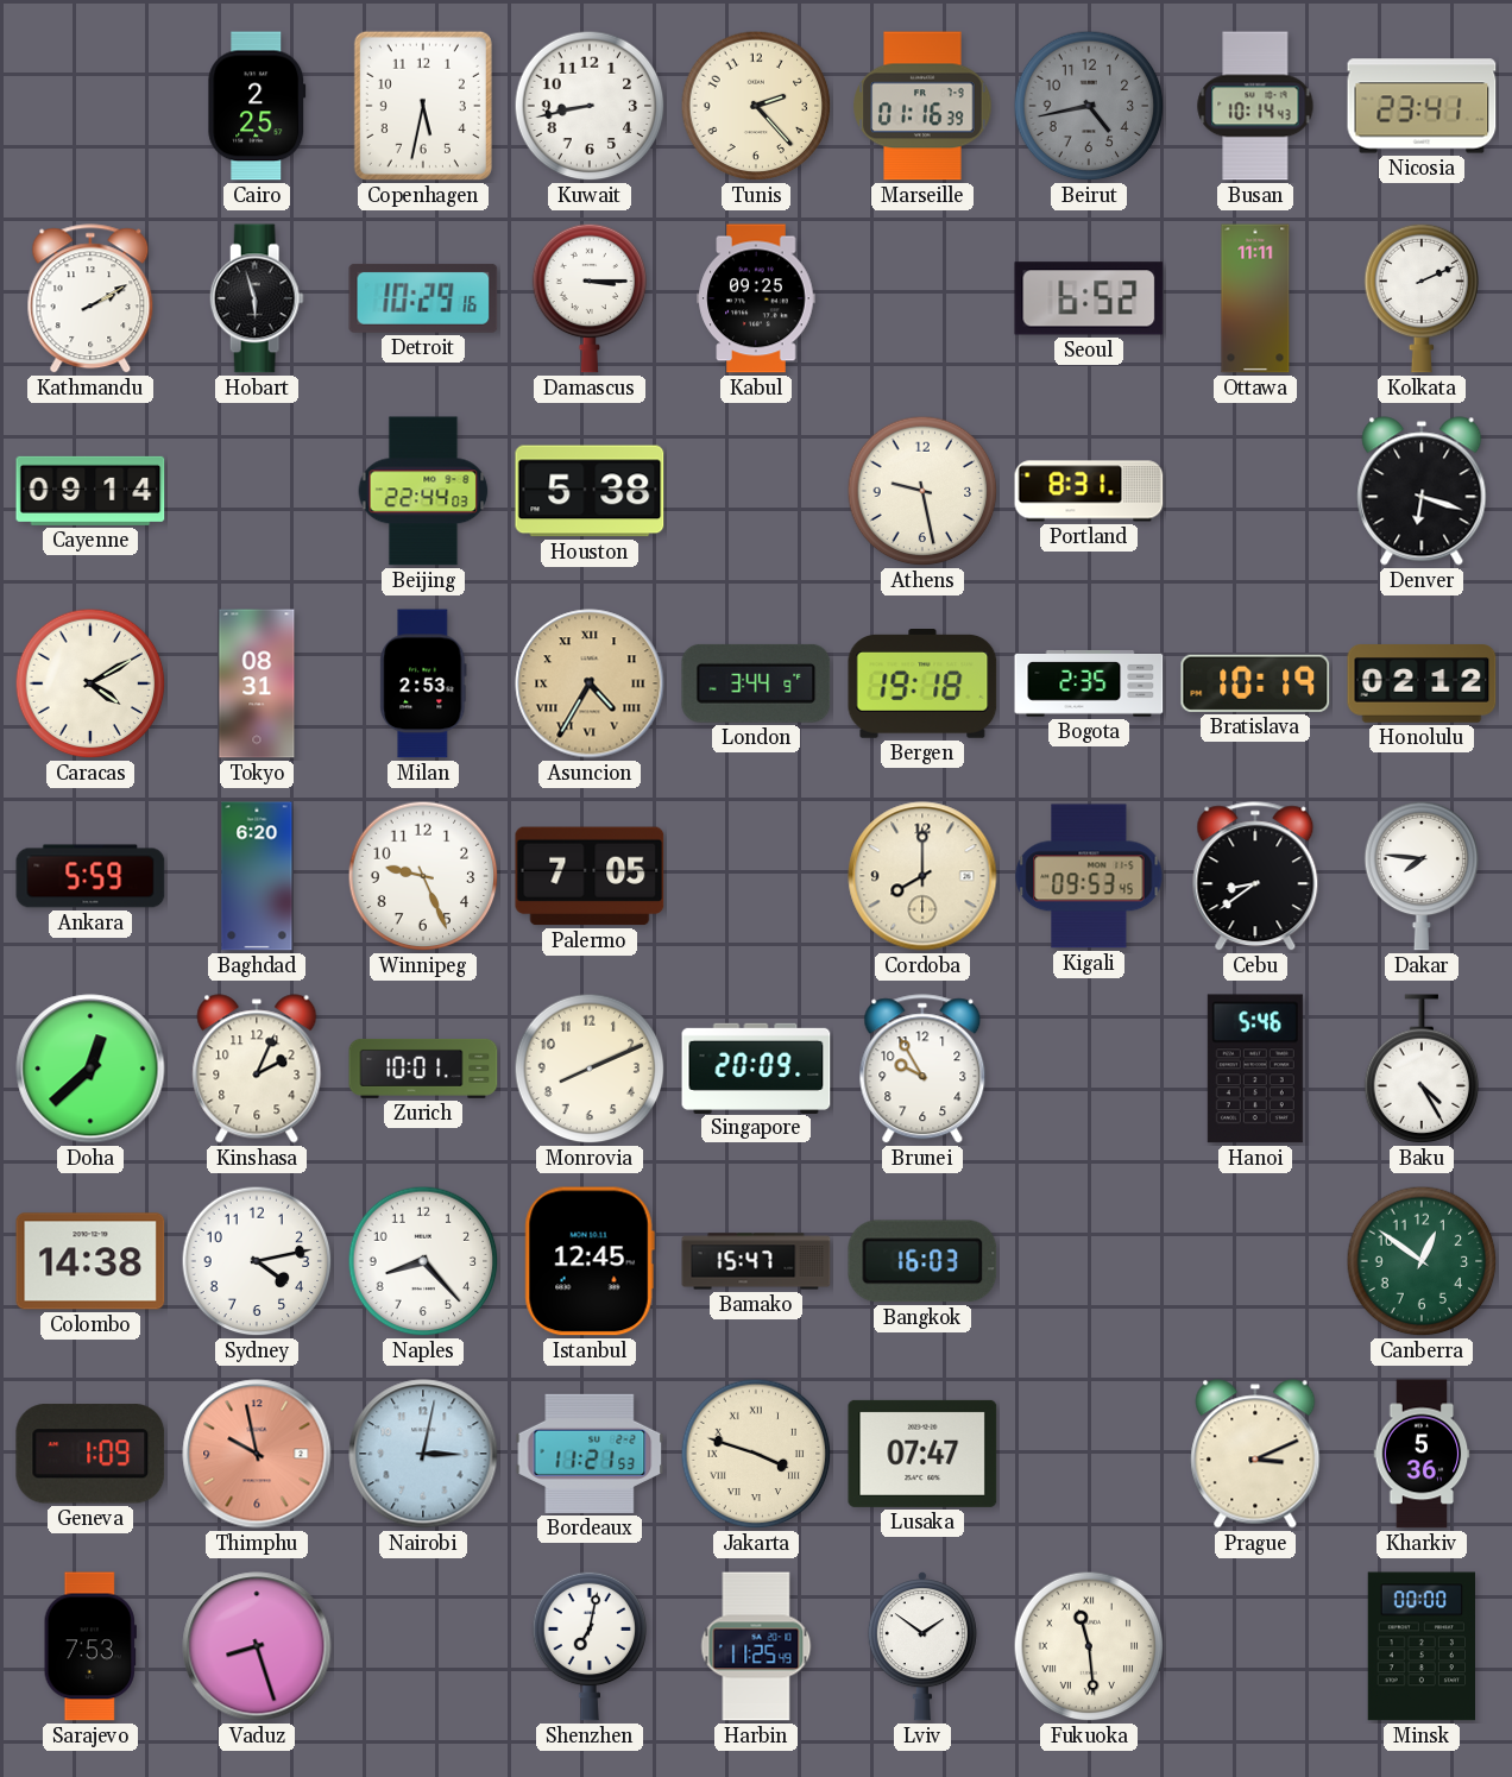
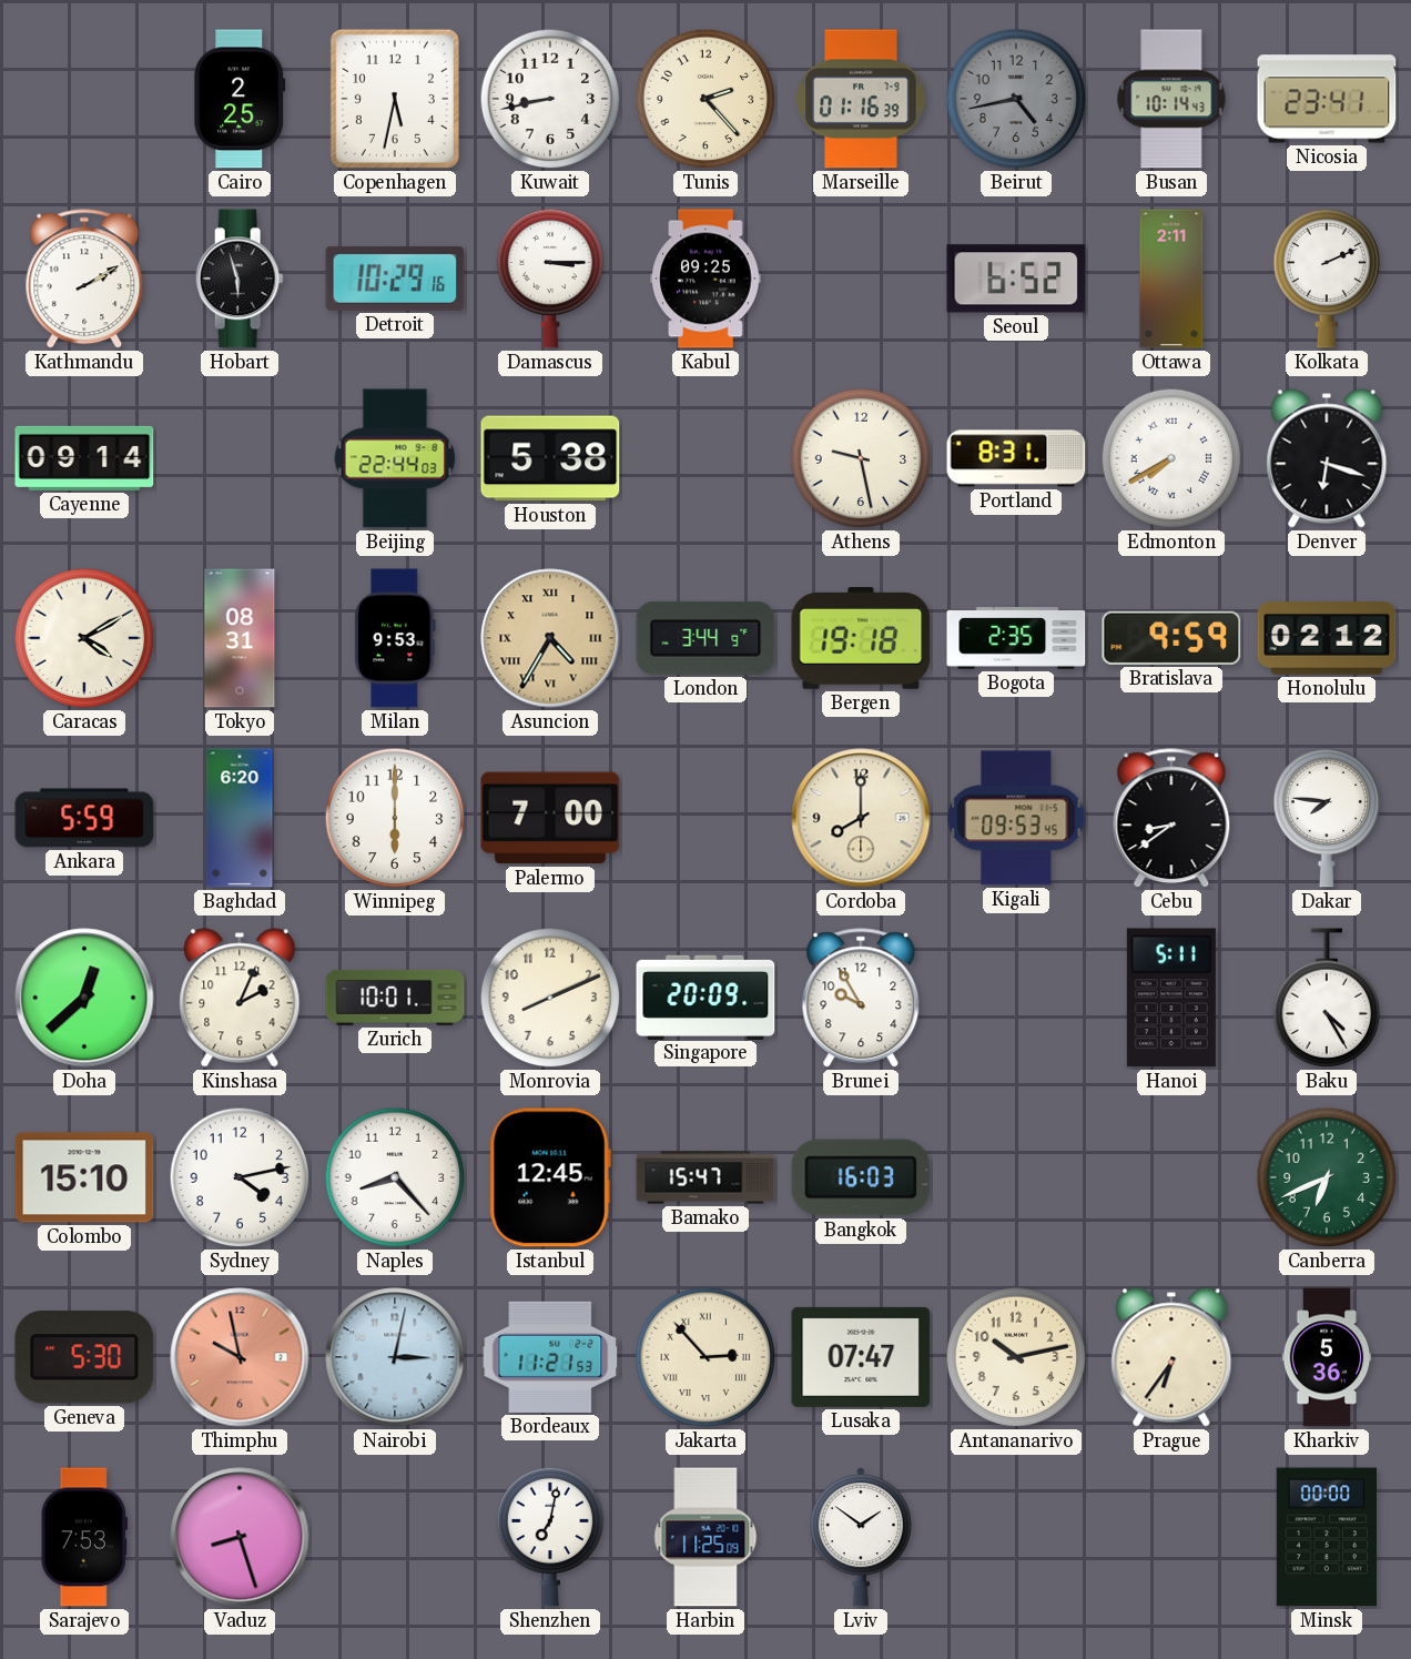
Ottawa: 11:11 -> 2:11
Edmonton: none -> 7:40
Milan: 2:53 -> 9:53
Bratislava: 10:19 -> 9:59
Winnipeg: 9:26 -> 6:00
Palermo: 7:05 -> 7:00
Hanoi: 5:46 -> 5:11
Colombo: 14:38 -> 15:10
Canberra: 12:51 -> 6:41
Geneva: 1:09 -> 5:30
Jakarta: 3:48 -> 2:53
Antananarivo: none -> 10:13
Prague: 3:11 -> 6:36
Harbin: 11:25:49 -> 11:25:09
Fukuoka: 11:29 -> none
